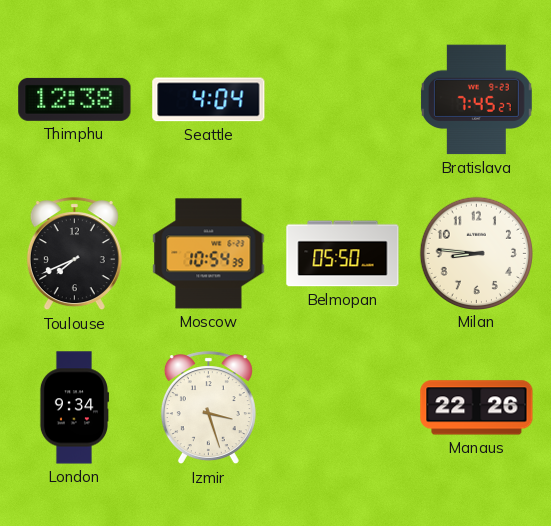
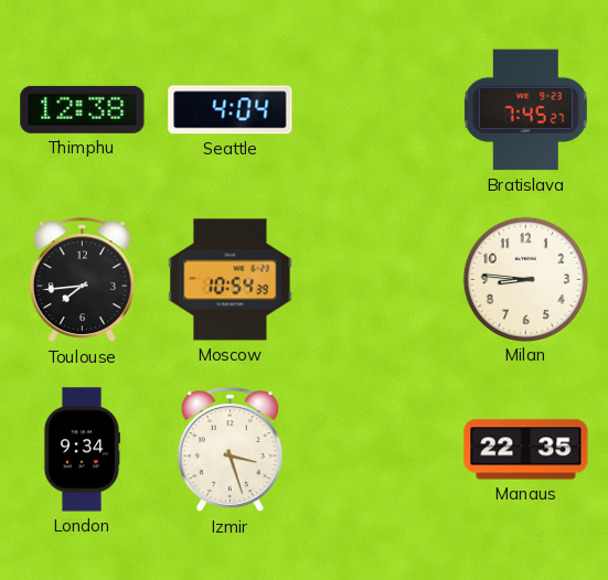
Toulouse: 7:41 -> 7:44
Belmopan: 05:50 -> none
Manaus: 22:26 -> 22:35
